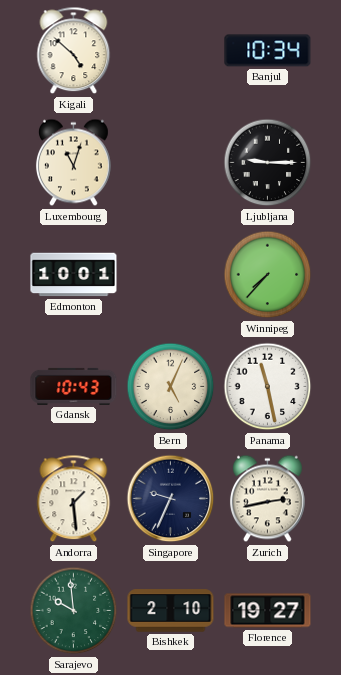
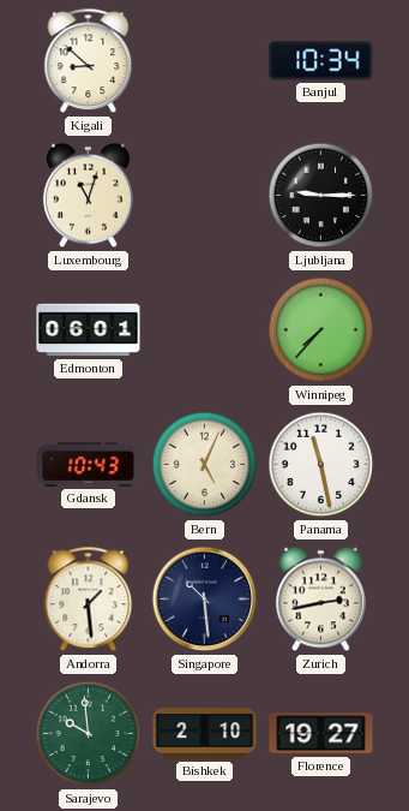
Kigali: 4:52 -> 8:52
Edmonton: 10:01 -> 06:01
Singapore: 9:34 -> 10:29
